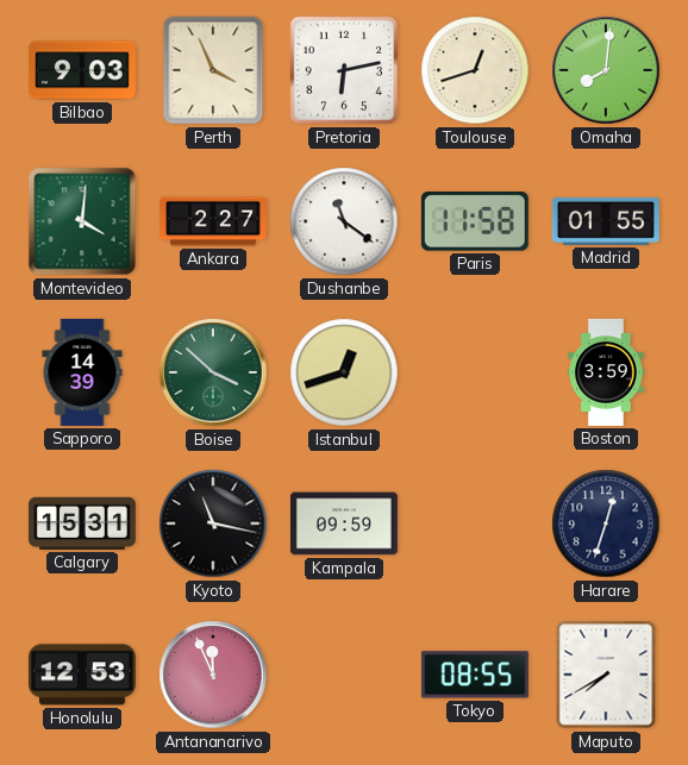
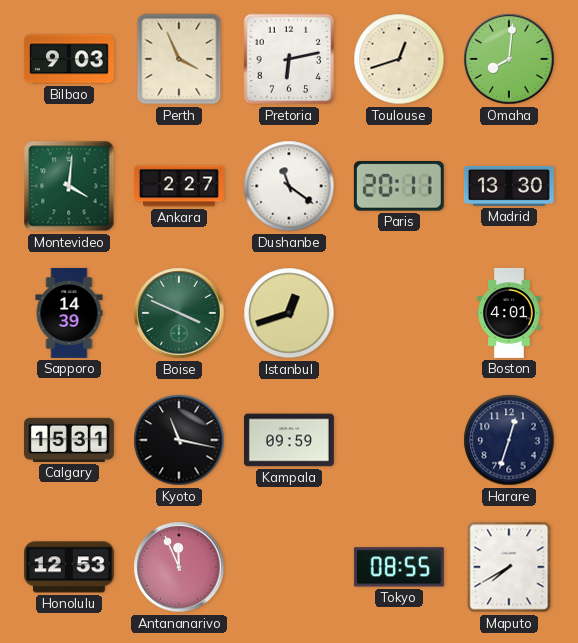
Paris: 11:58 -> 20:11
Madrid: 01:55 -> 13:30
Boise: 3:52 -> 3:49
Boston: 3:59 -> 4:01
